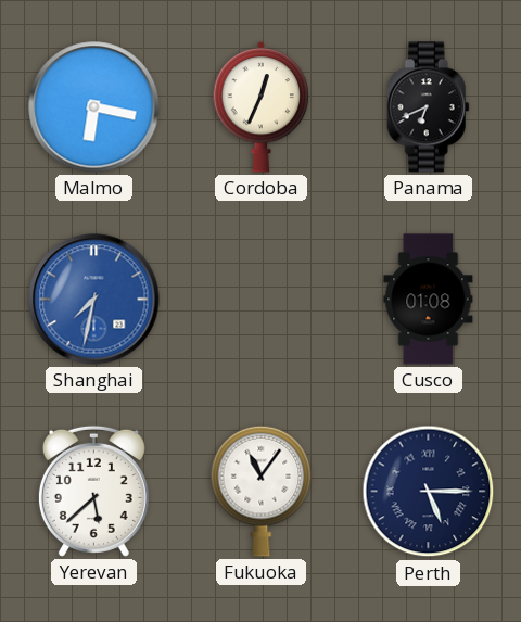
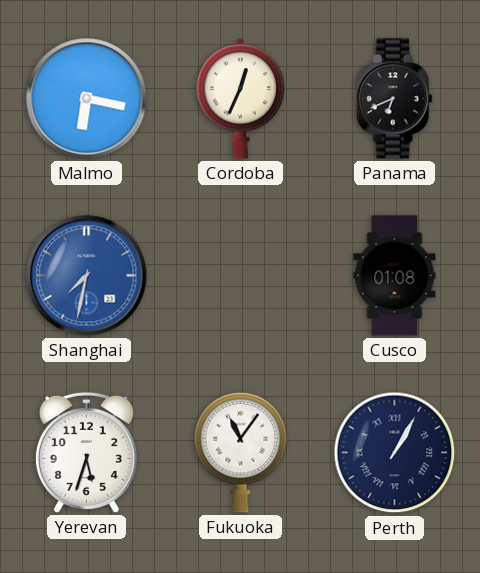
Yerevan: 5:38 -> 5:33
Perth: 5:15 -> 1:05
